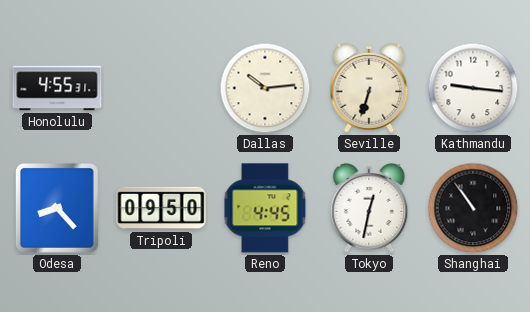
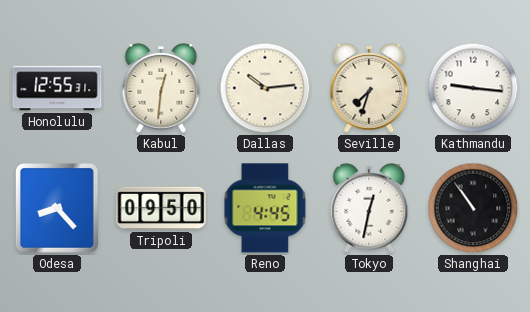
Honolulu: 4:55 -> 12:55
Kabul: none -> 12:31
Seville: 6:33 -> 7:33
